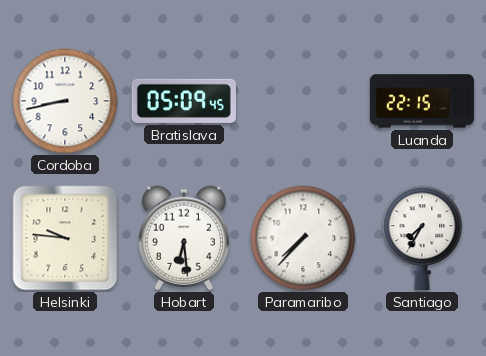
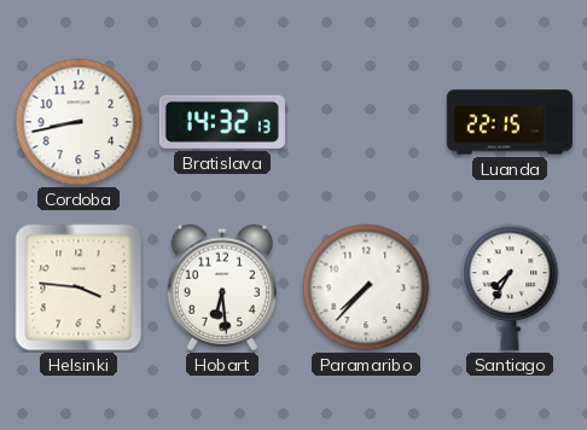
Bratislava: 05:09 -> 14:32
Helsinki: 9:46 -> 3:46
